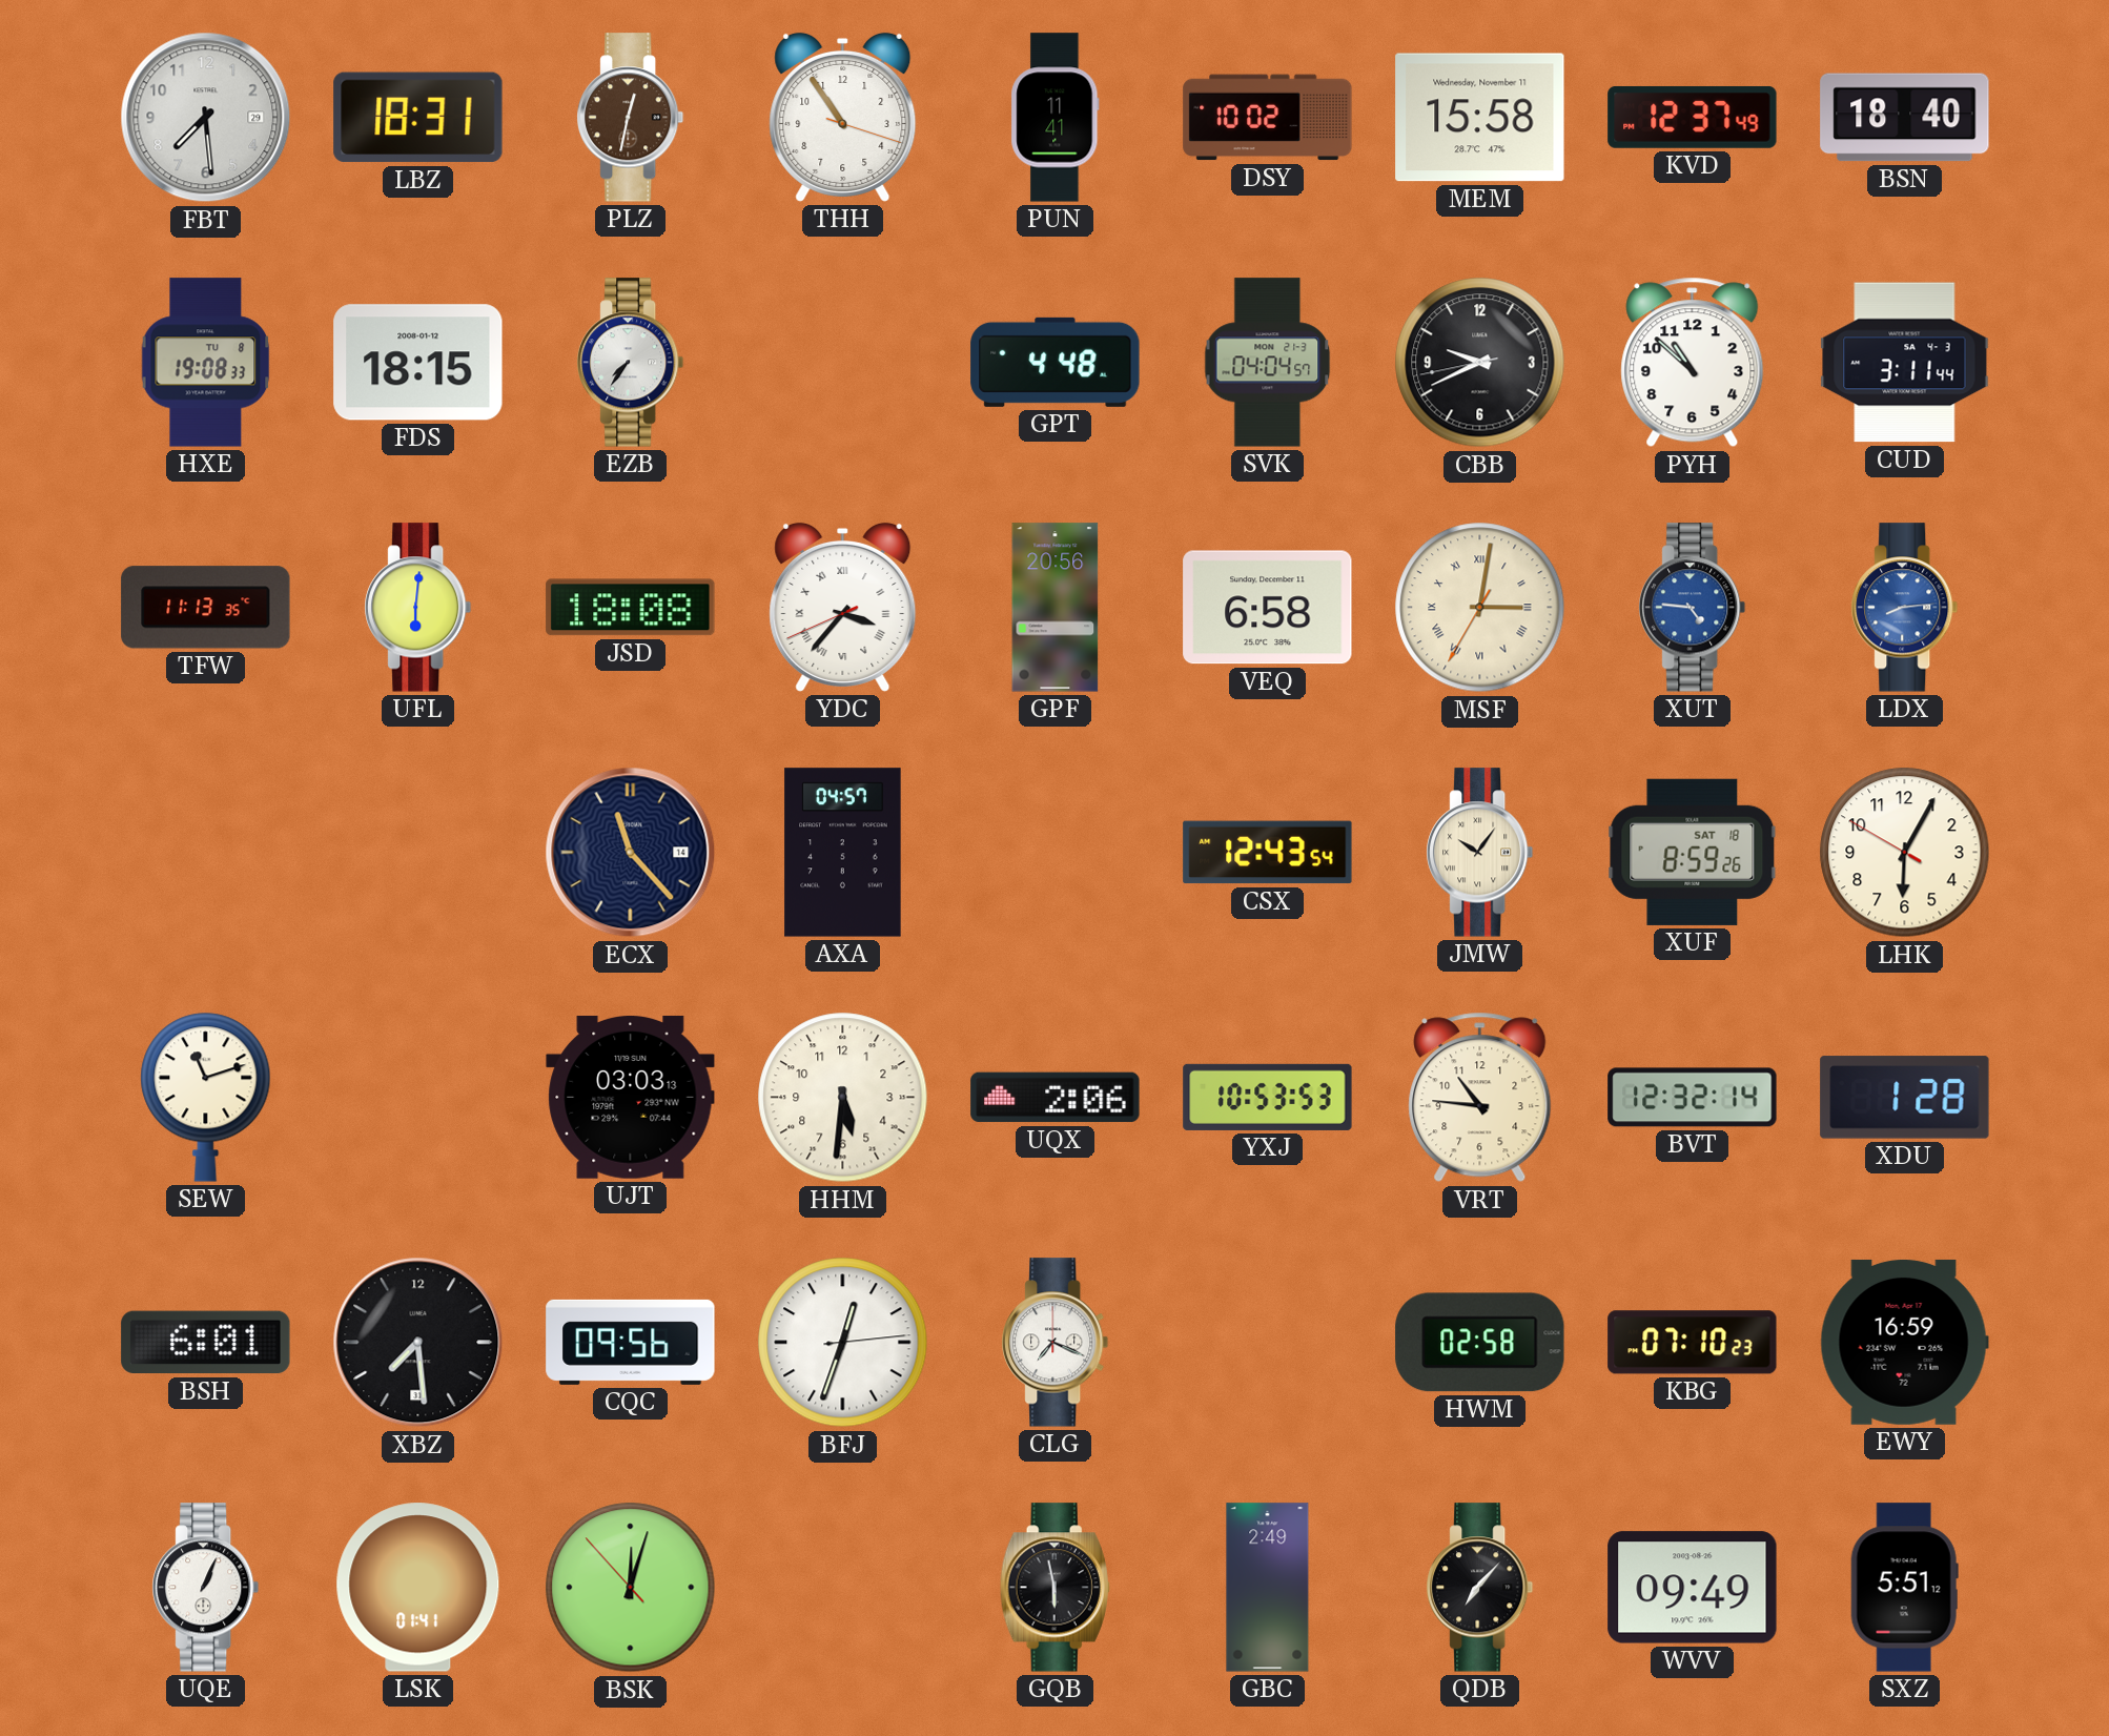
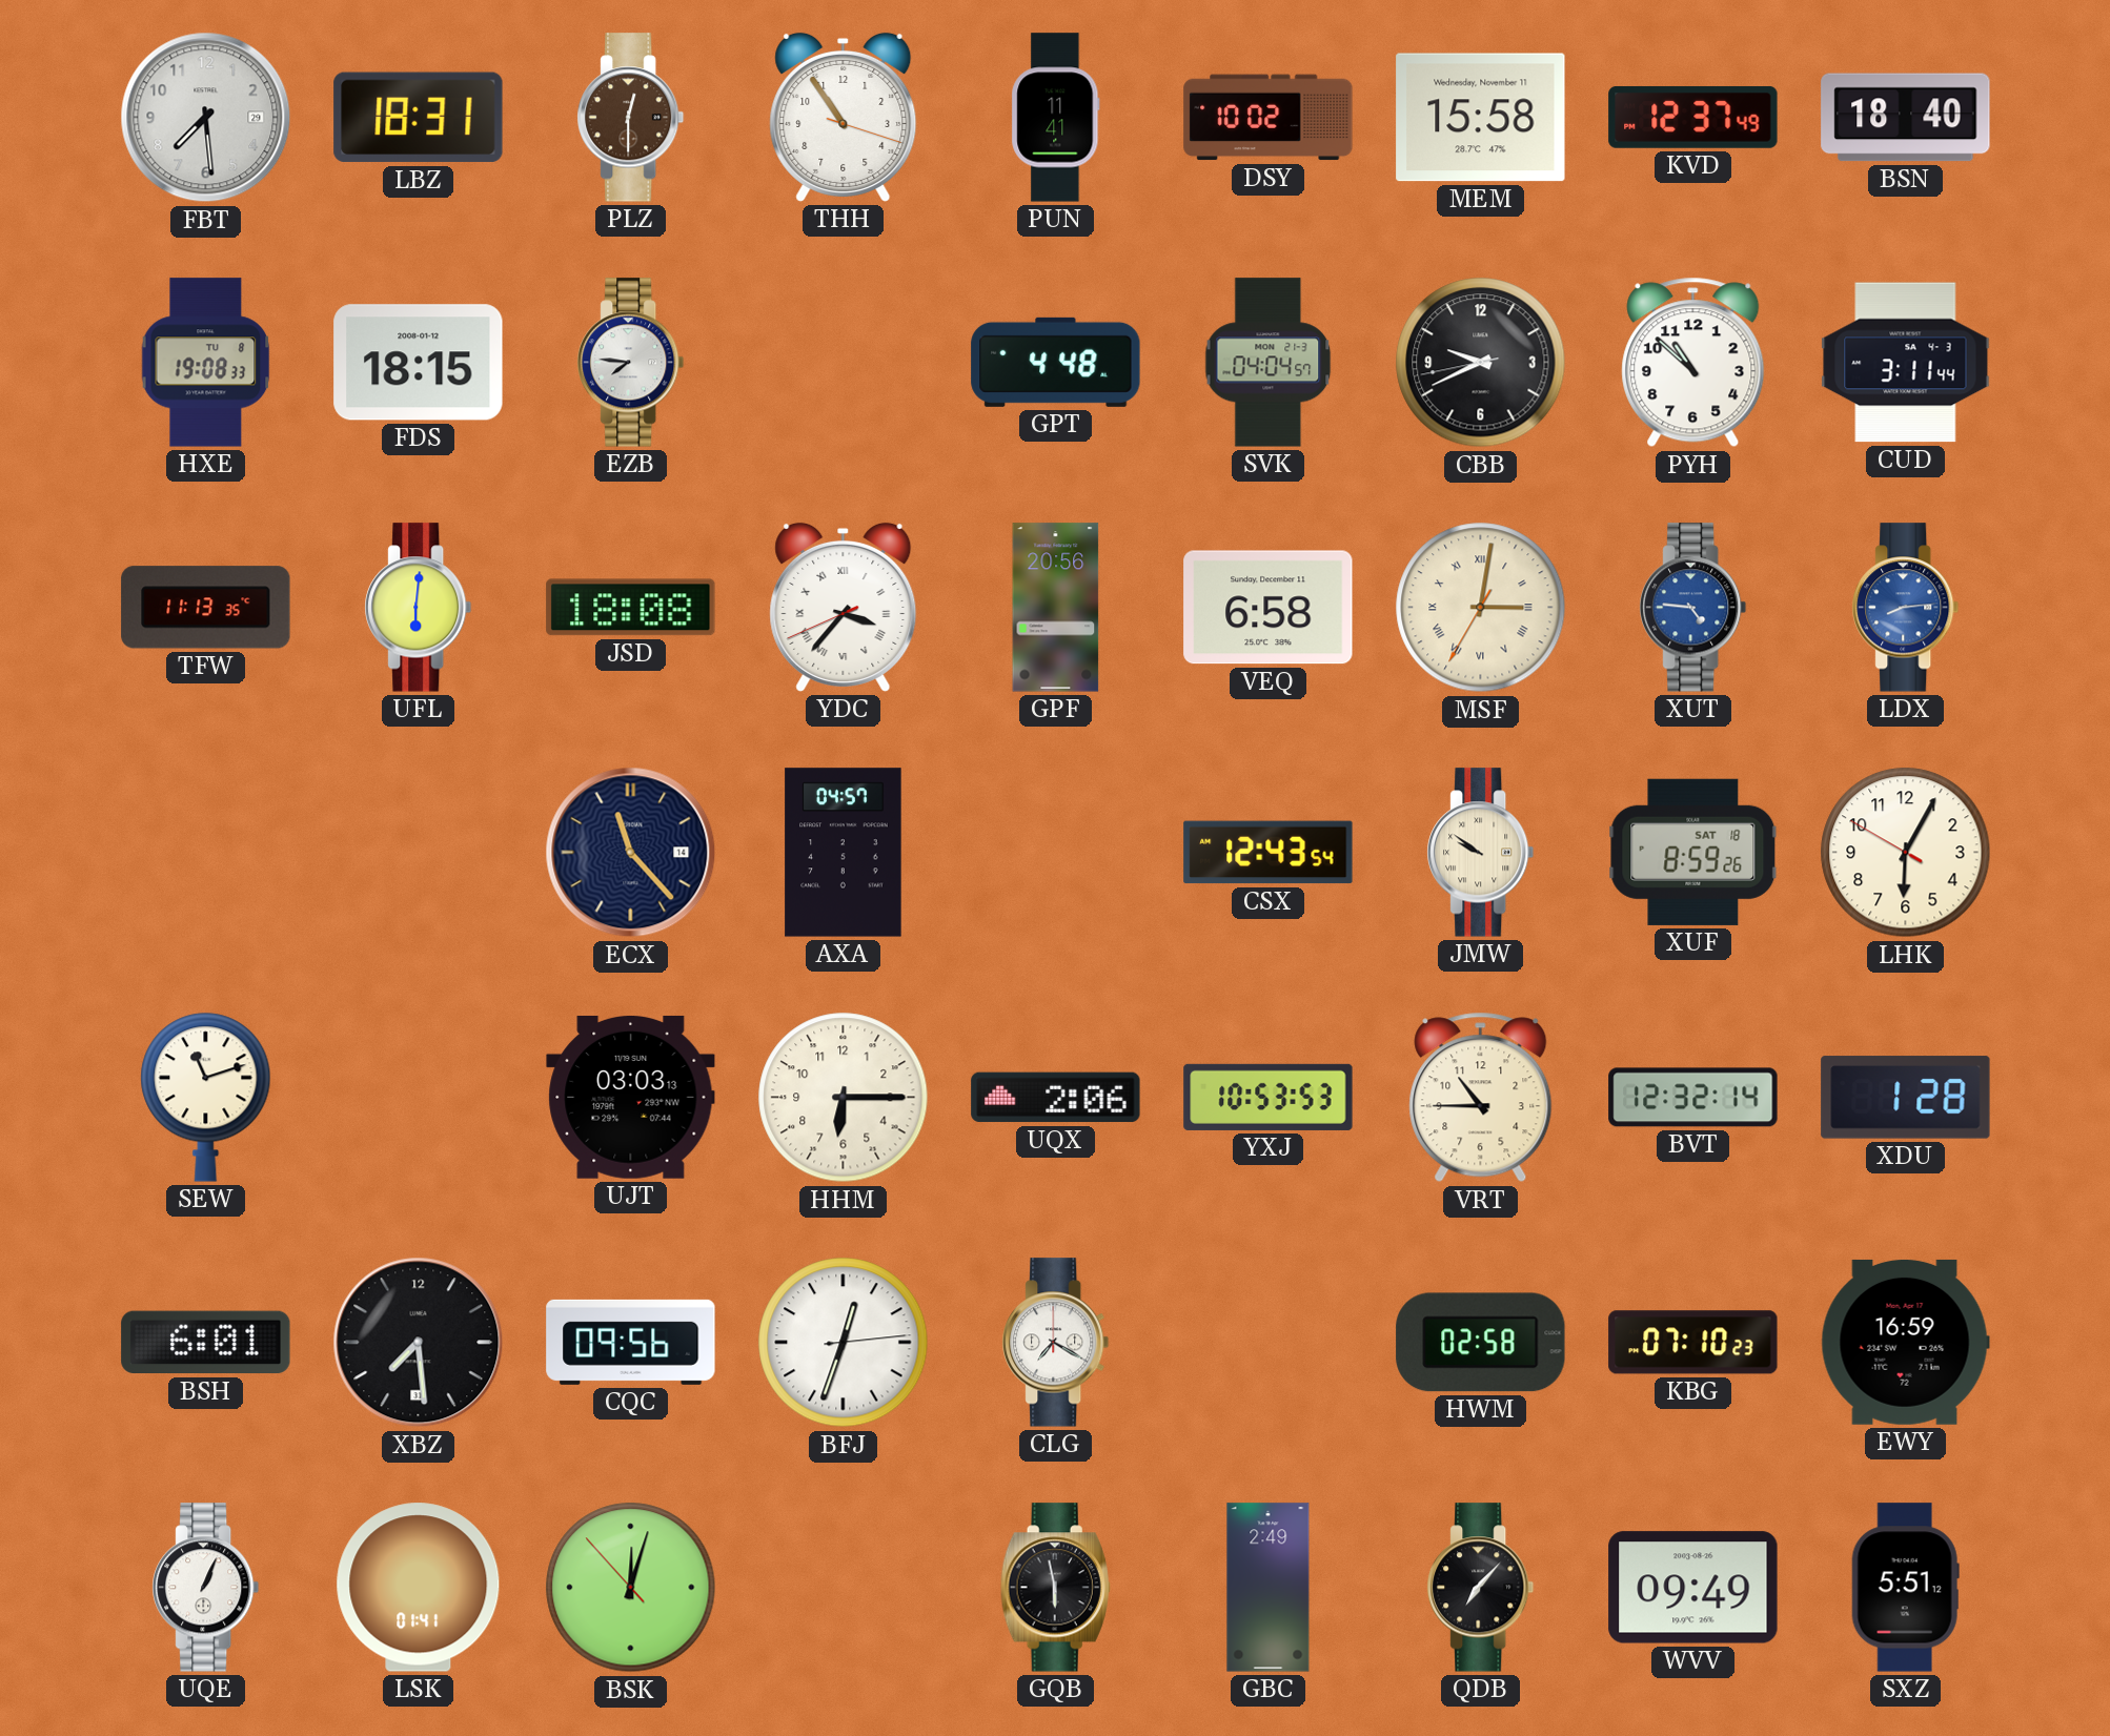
PLZ: 12:32 -> 12:30
EZB: 7:36 -> 7:46
JMW: 10:06 -> 9:51
HHM: 5:31 -> 6:15
VRT: 10:46 -> 10:45
CLG: 7:19 -> 7:20
